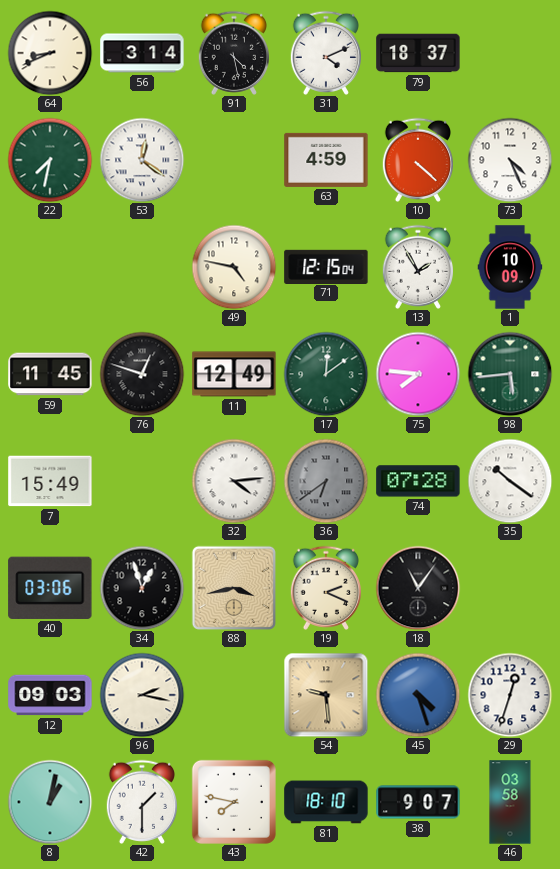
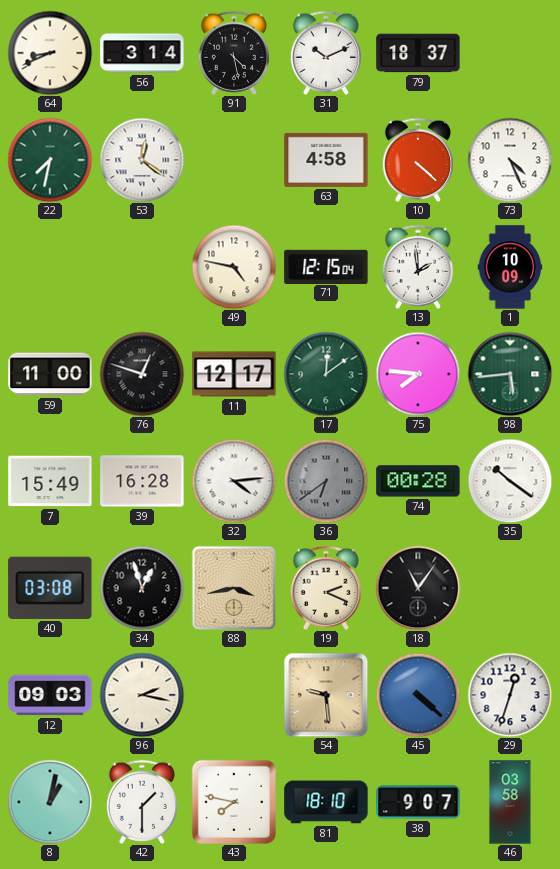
31: 4:11 -> 10:11
63: 4:59 -> 4:58
13: 1:55 -> 1:59
59: 11:45 -> 11:00
11: 12:49 -> 12:17
39: none -> 16:28
74: 07:28 -> 00:28
40: 03:06 -> 03:08
45: 4:27 -> 4:22
